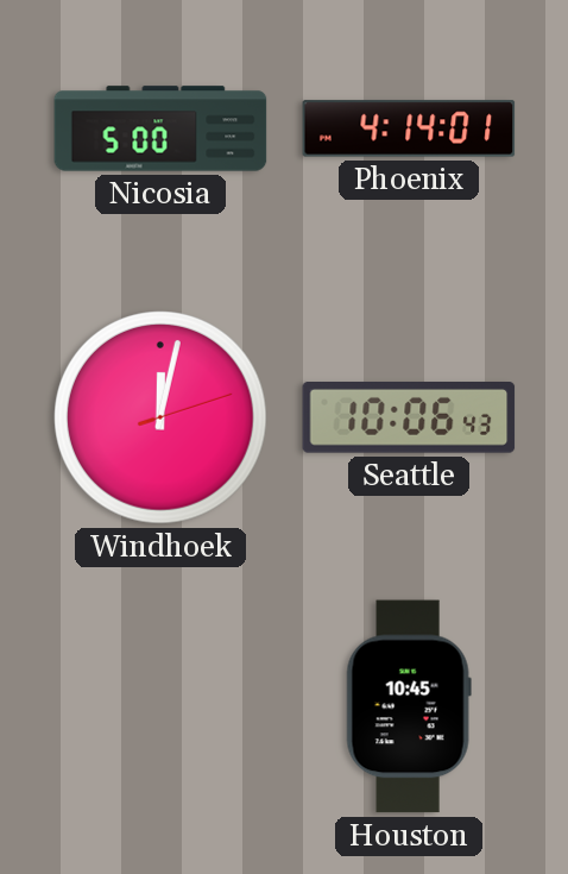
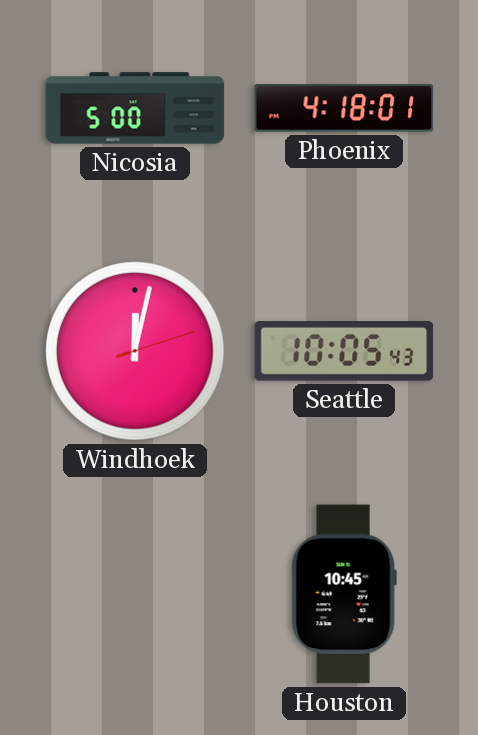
Phoenix: 4:14 -> 4:18
Seattle: 10:06 -> 10:05
